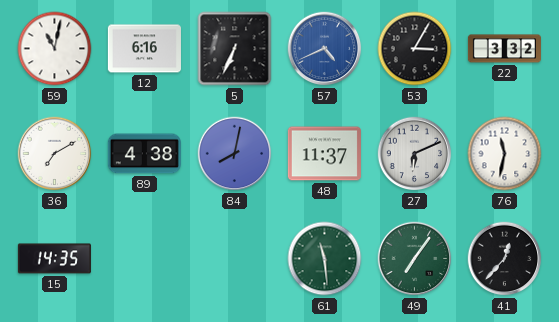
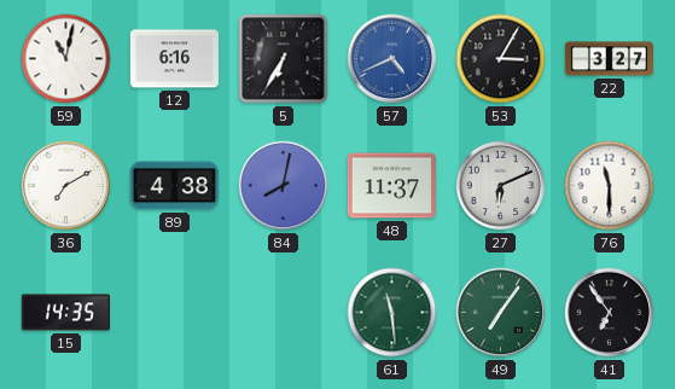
5: 6:34 -> 6:35
22: 3:32 -> 3:27
76: 11:32 -> 11:30
41: 12:37 -> 6:54
